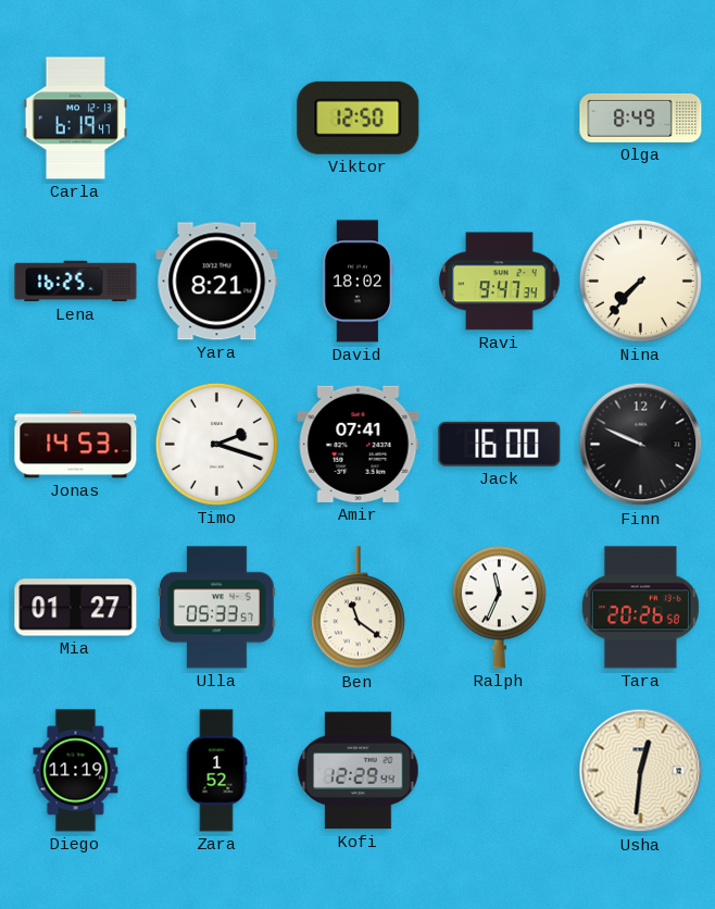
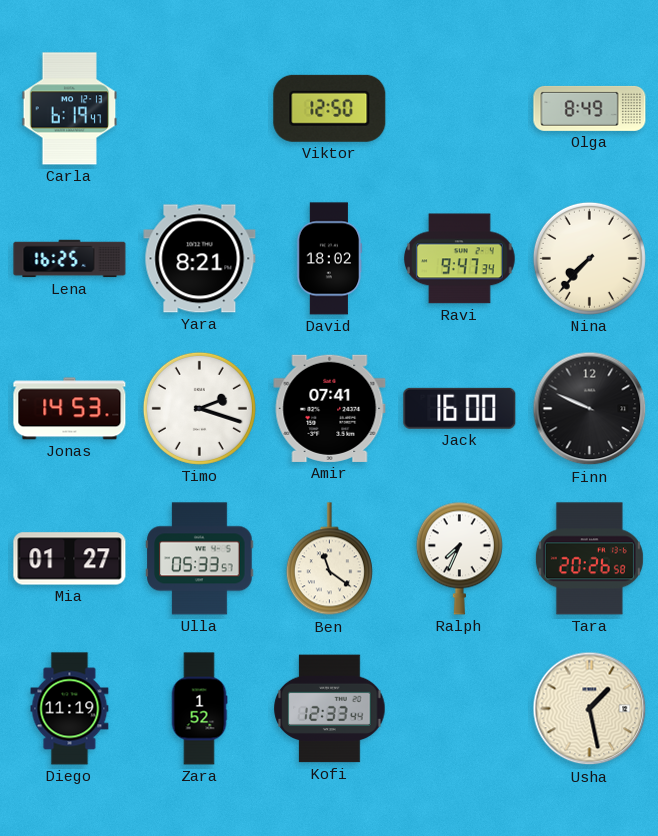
Ralph: 11:34 -> 7:34
Kofi: 12:29 -> 12:33
Usha: 12:31 -> 1:28
